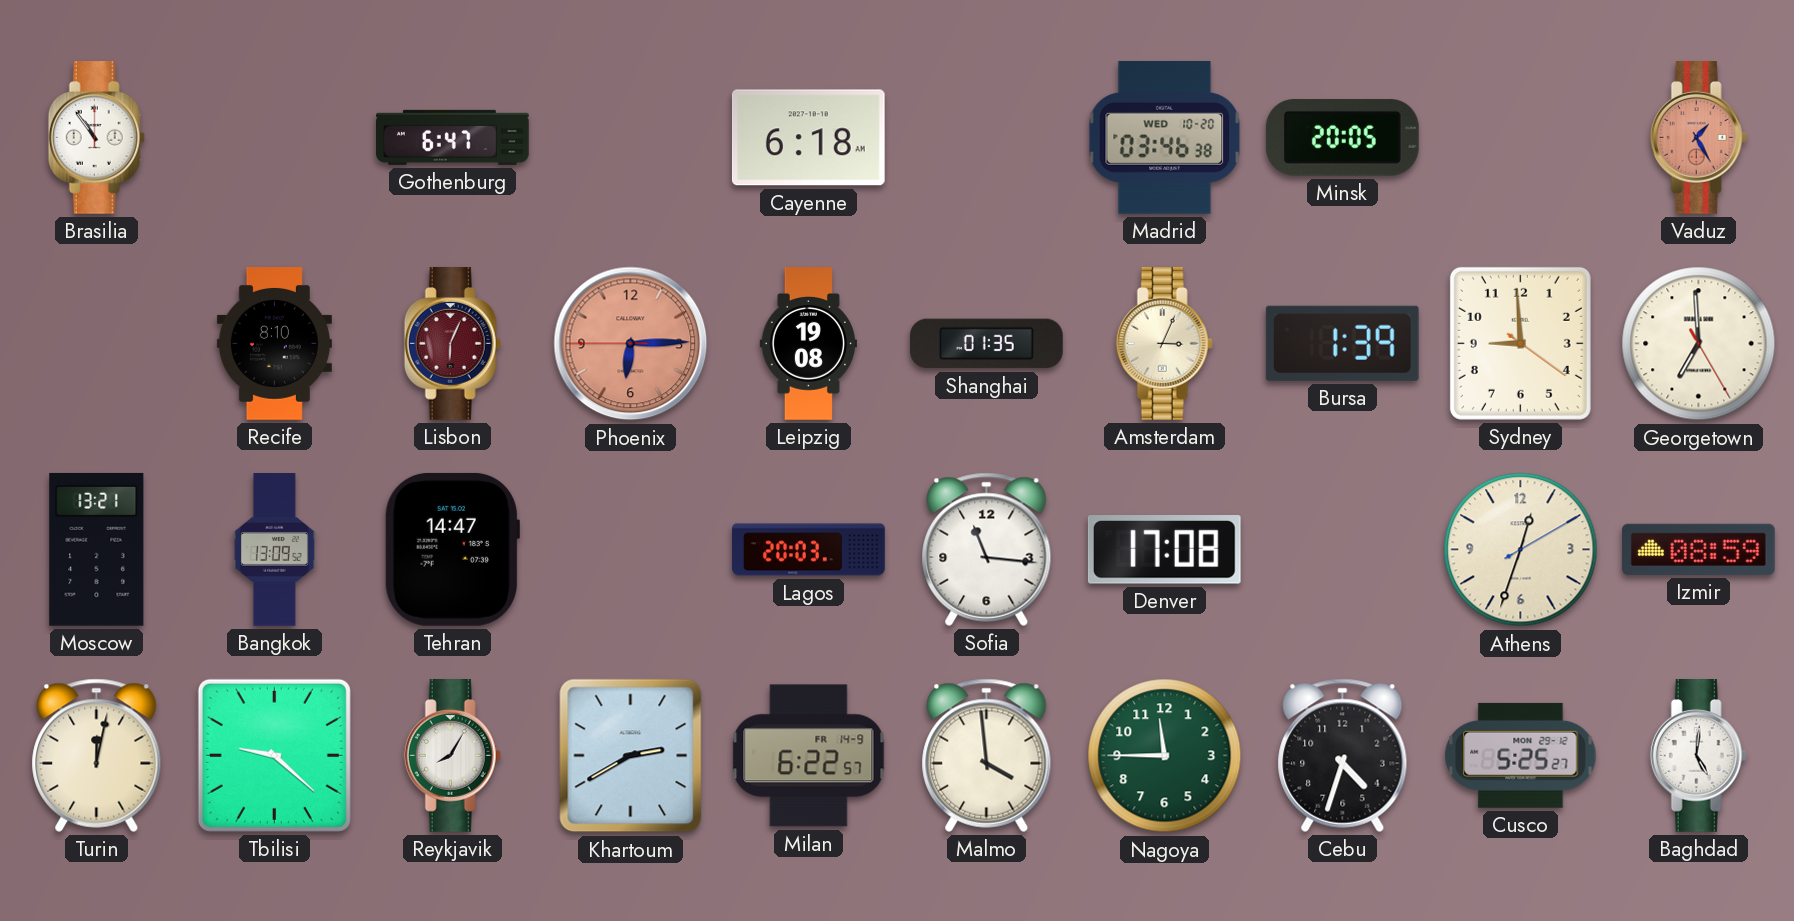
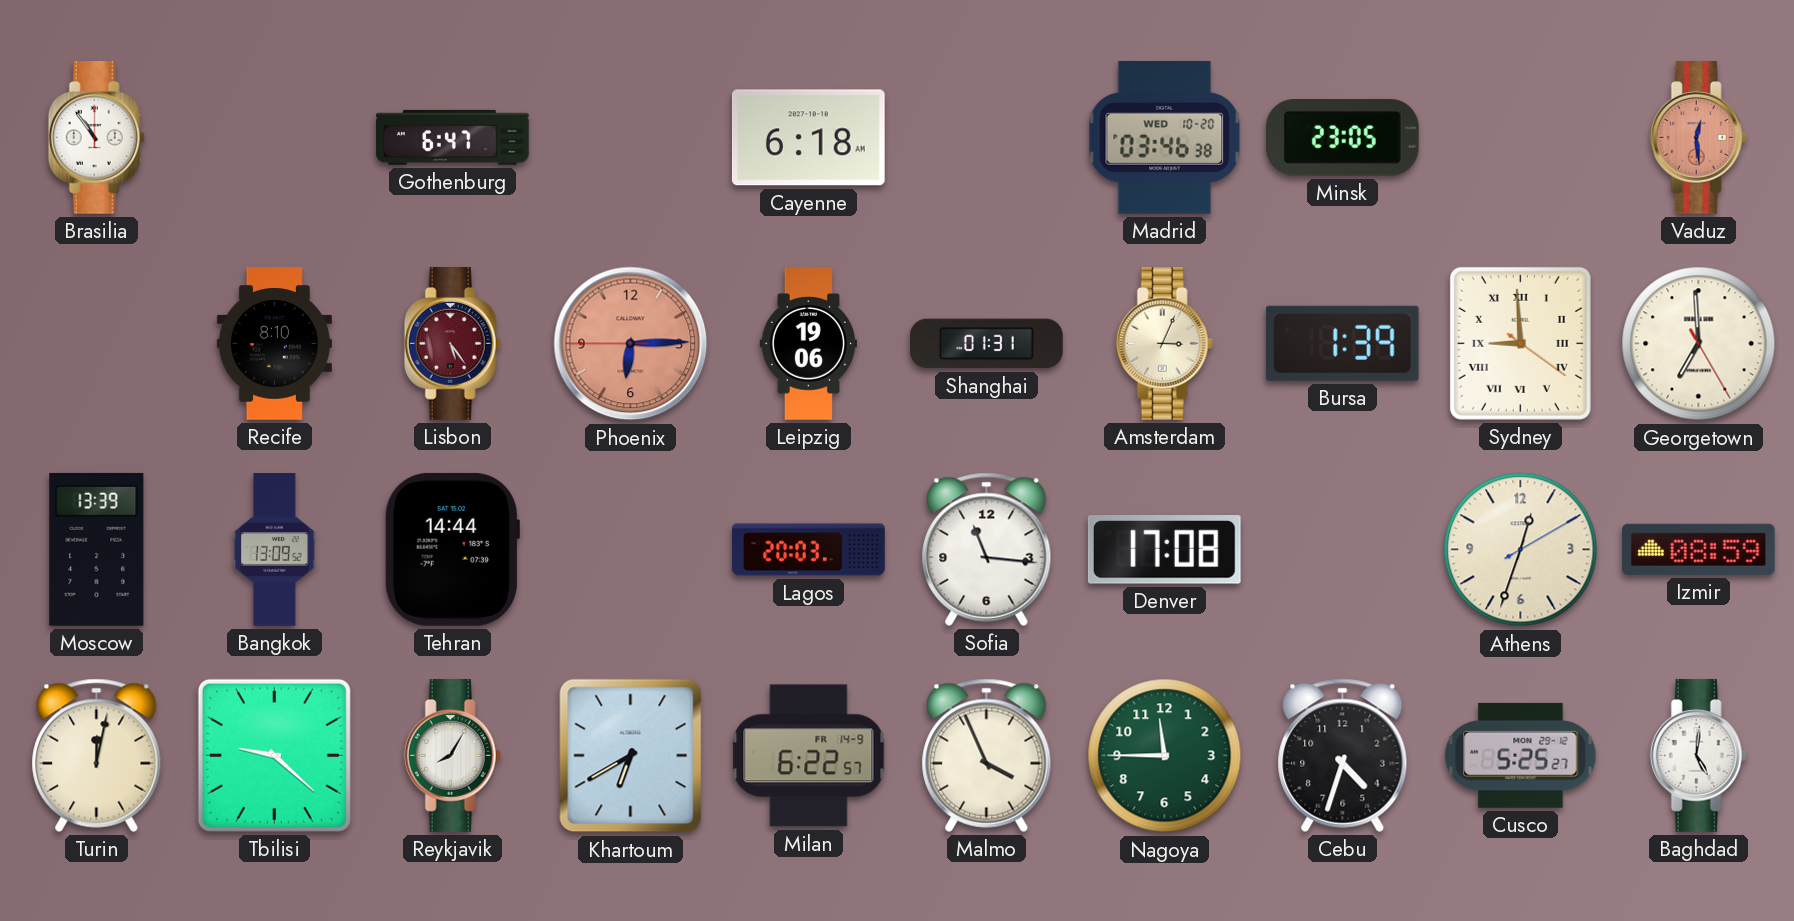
Minsk: 20:05 -> 23:05
Vaduz: 1:25 -> 12:29
Lisbon: 6:04 -> 5:24
Leipzig: 19:08 -> 19:06
Shanghai: 01:35 -> 01:31
Sydney numerals: Arabic -> Roman
Moscow: 13:21 -> 13:39
Tehran: 14:47 -> 14:44
Khartoum: 2:40 -> 6:40
Malmo: 3:59 -> 3:56
